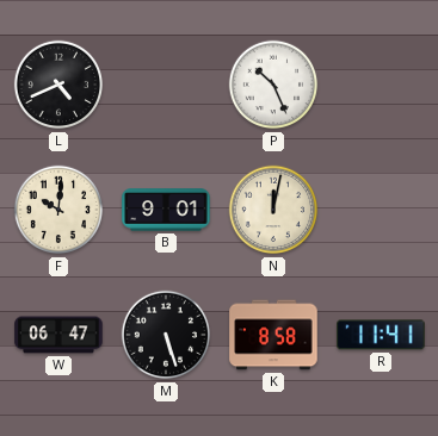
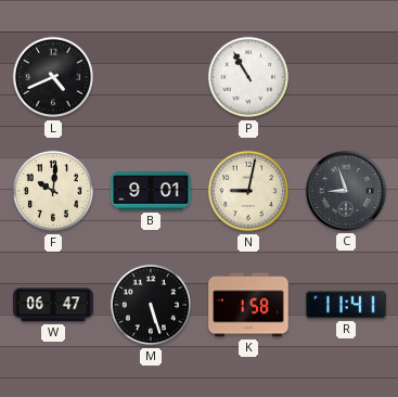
P: 10:26 -> 10:55
N: 12:02 -> 9:02
C: none -> 8:57
K: 8:58 -> 1:58
